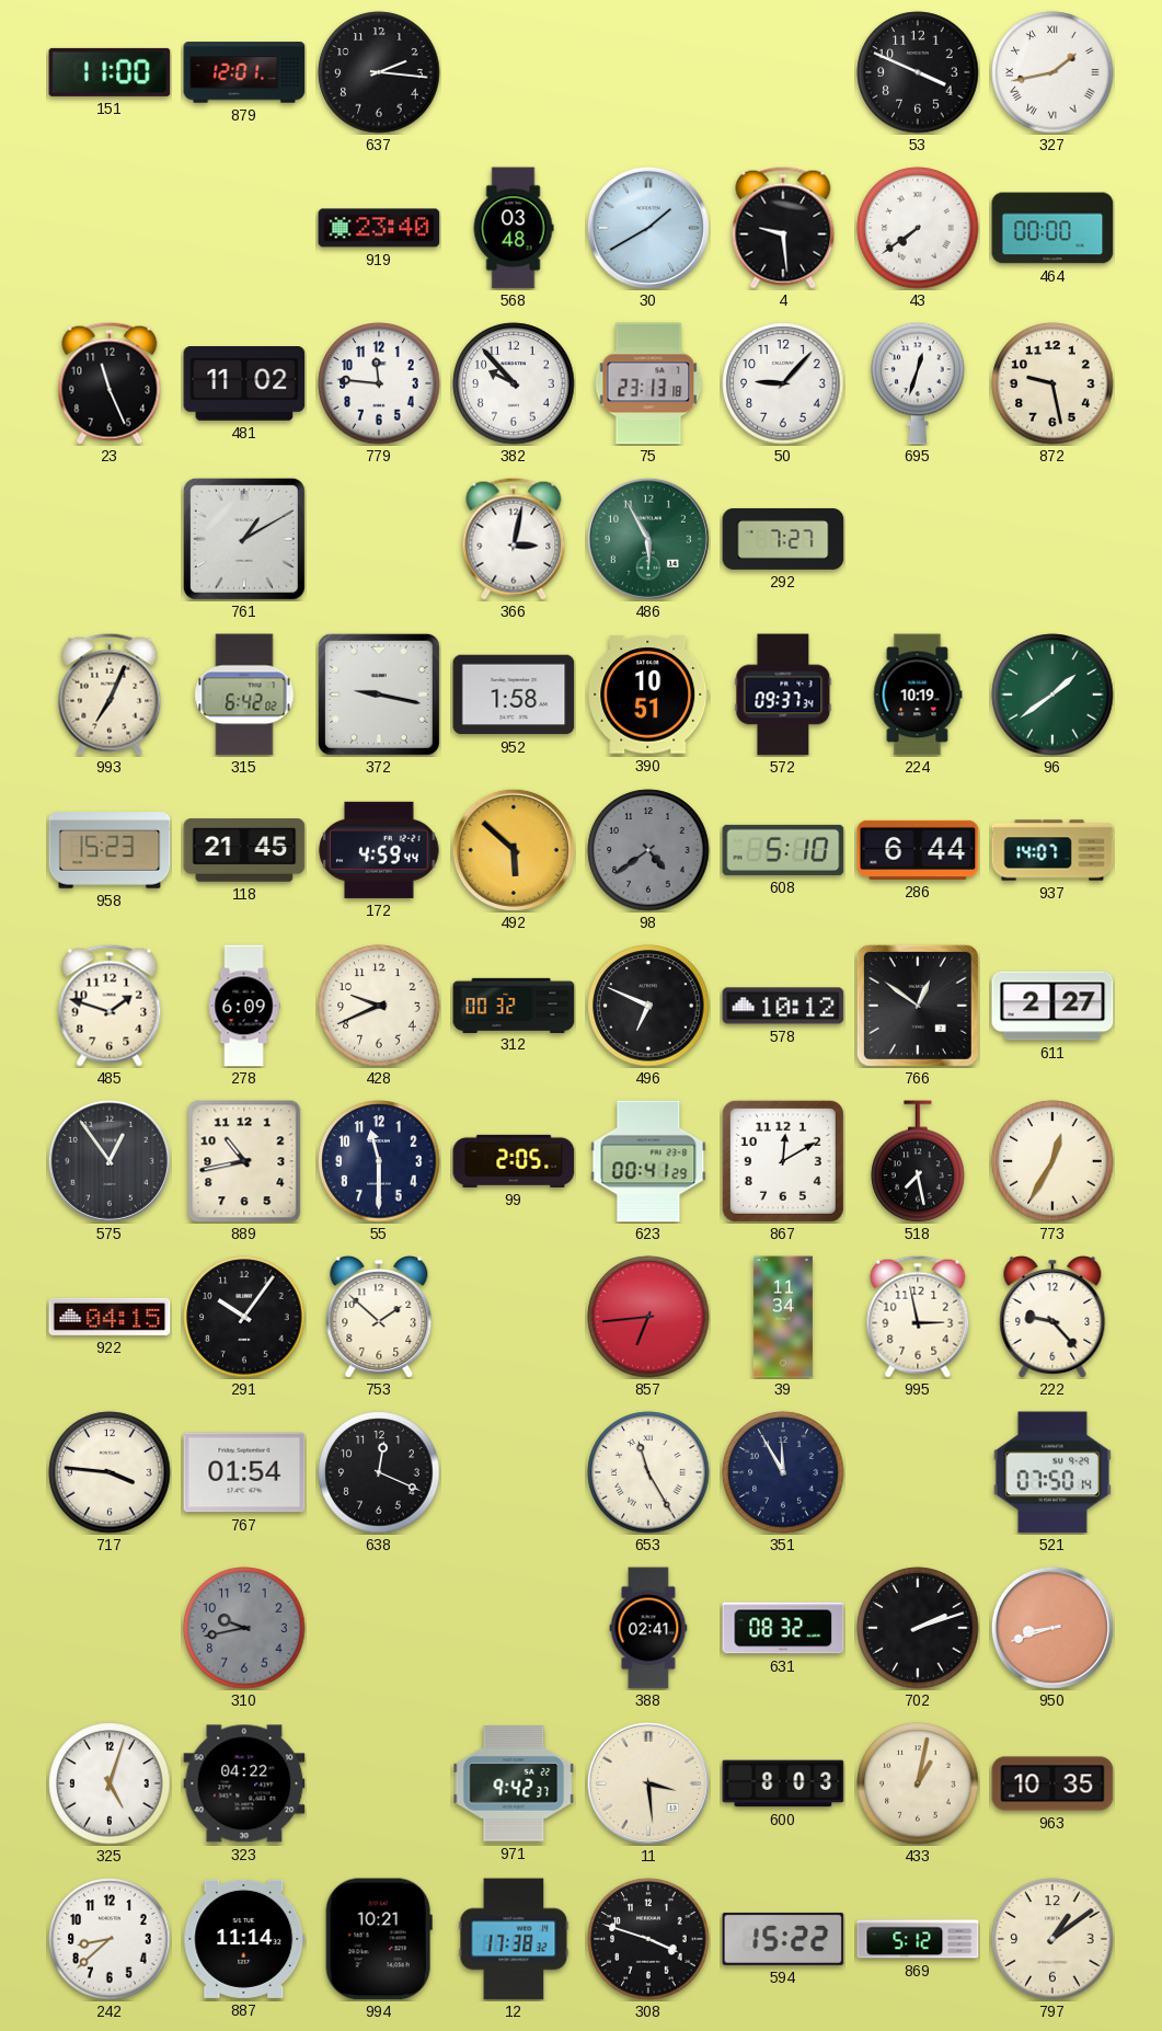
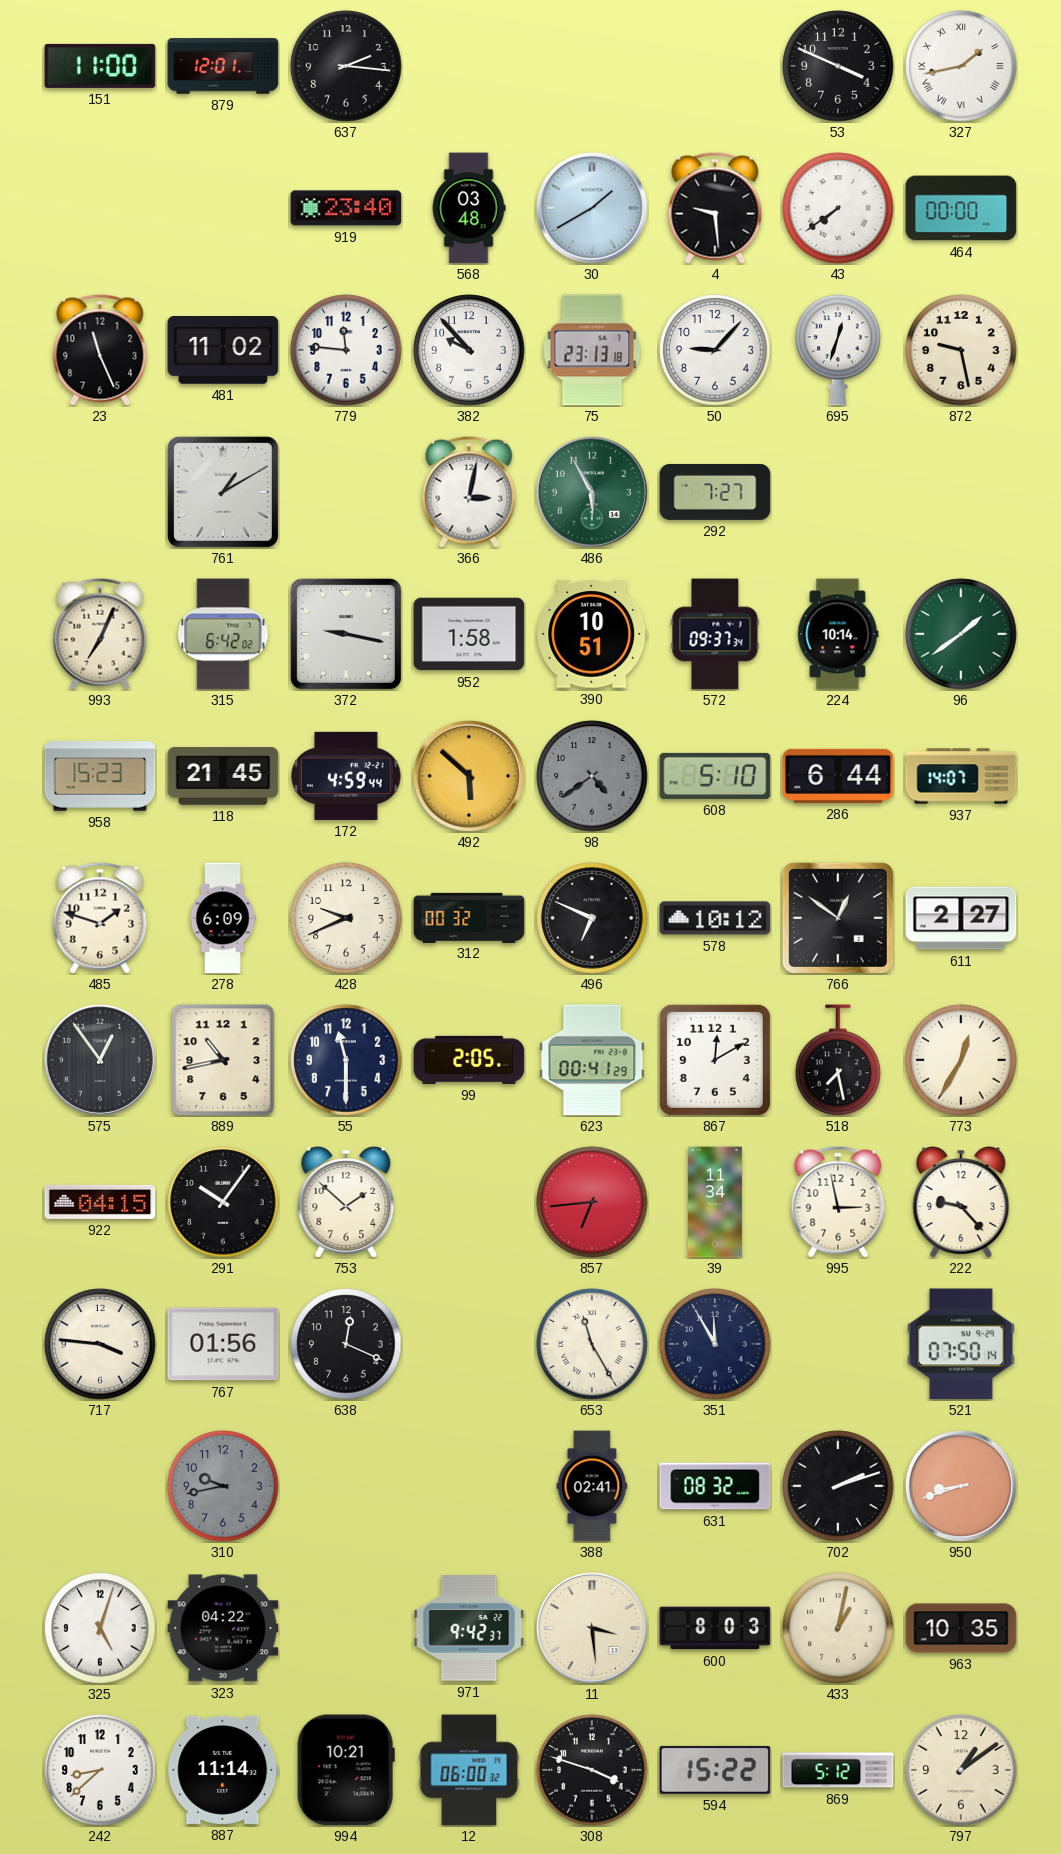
224: 10:19 -> 10:14
767: 01:54 -> 01:56
12: 17:38 -> 06:00
